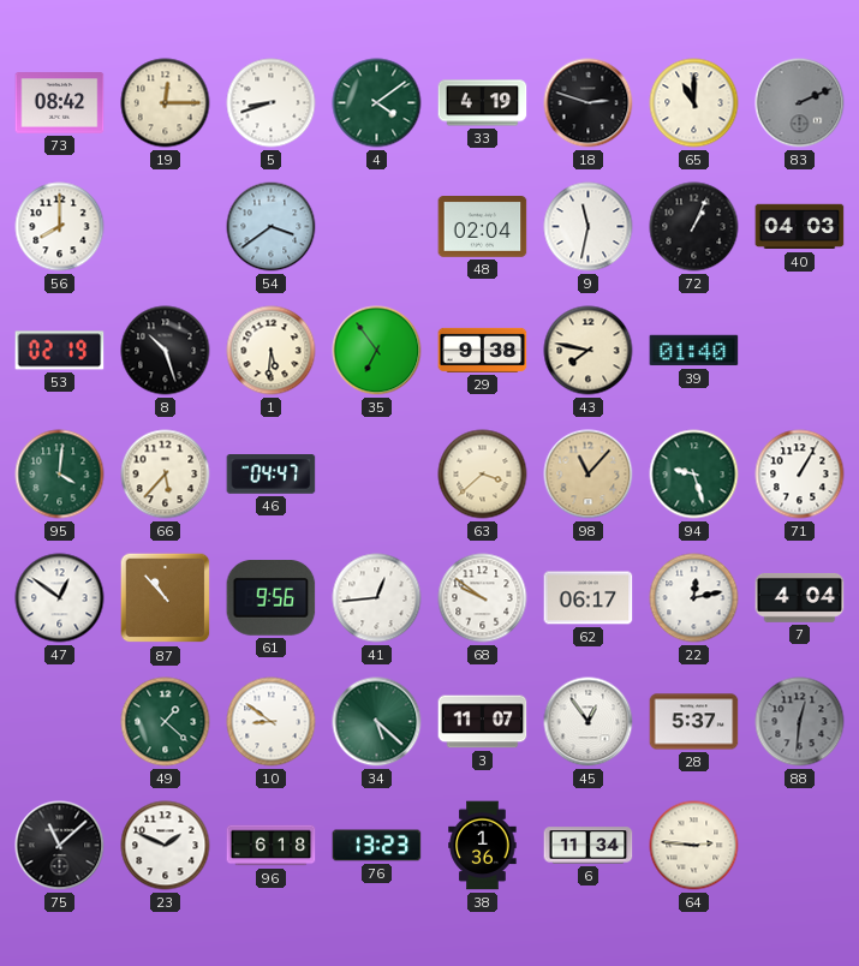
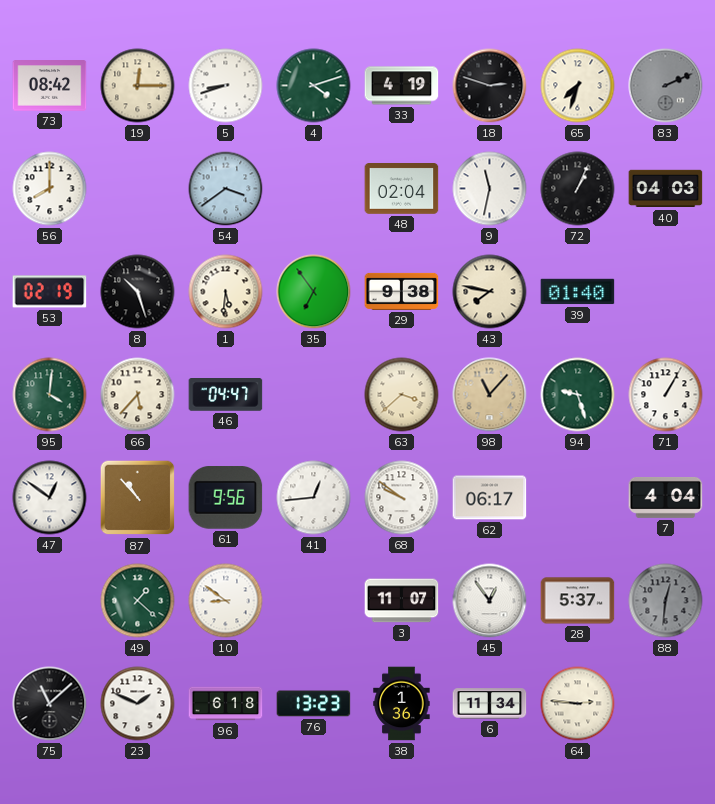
4: 4:09 -> 4:12
65: 11:00 -> 7:33
22: 12:13 -> none
34: 5:22 -> none
